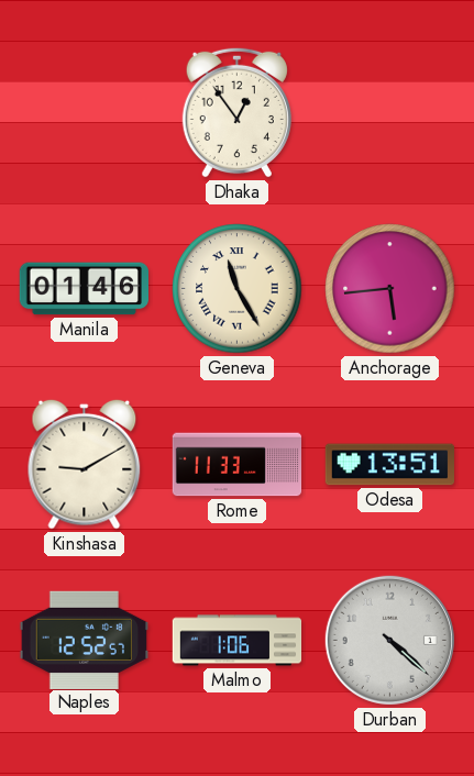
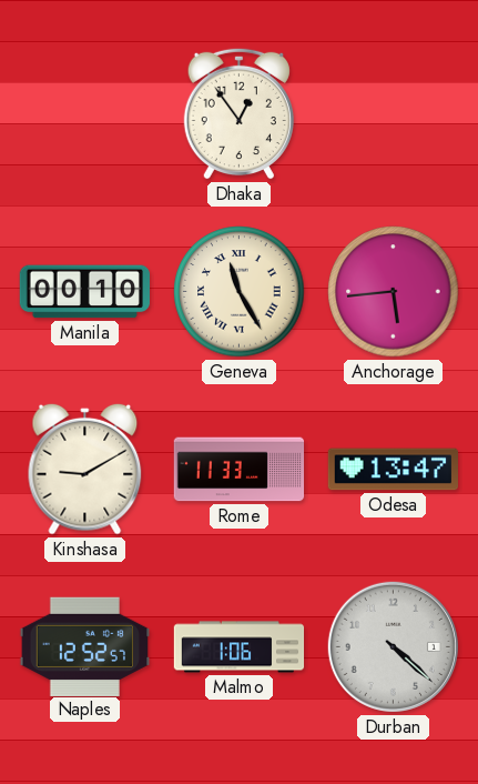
Manila: 01:46 -> 00:10
Odesa: 13:51 -> 13:47
